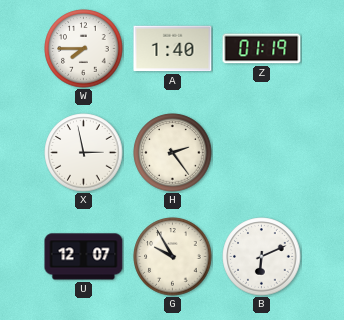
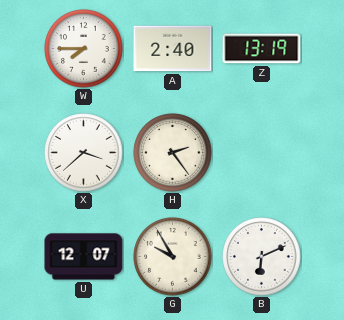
A: 1:40 -> 2:40
Z: 01:19 -> 13:19
X: 2:58 -> 3:38
